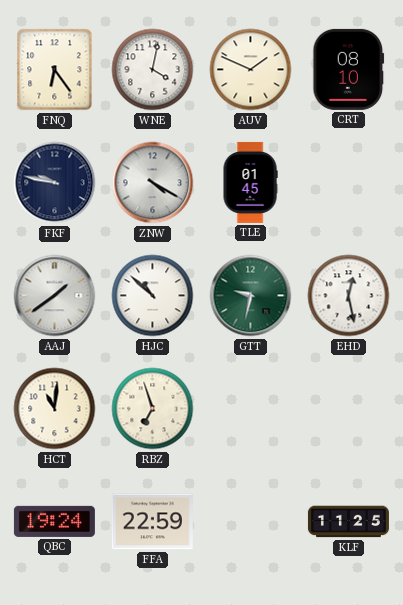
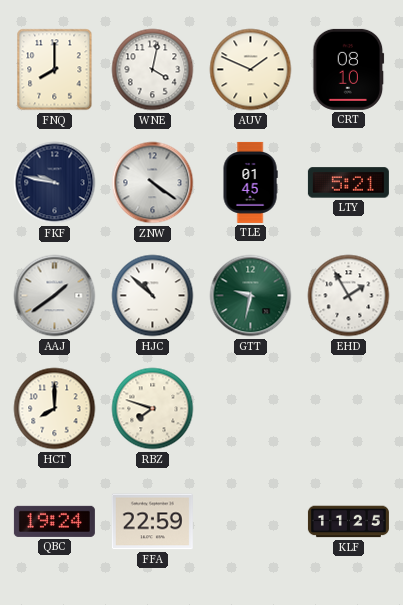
FNQ: 6:24 -> 8:00
ZNW: 4:20 -> 4:21
LTY: none -> 5:21
EHD: 12:28 -> 1:55
HCT: 11:01 -> 8:00
RBZ: 6:57 -> 7:48
